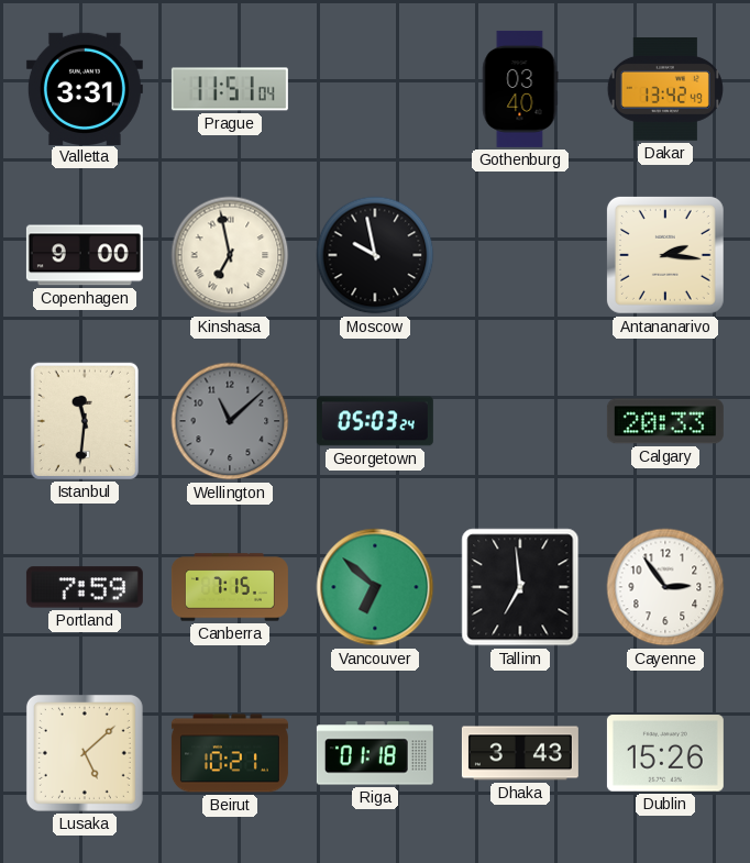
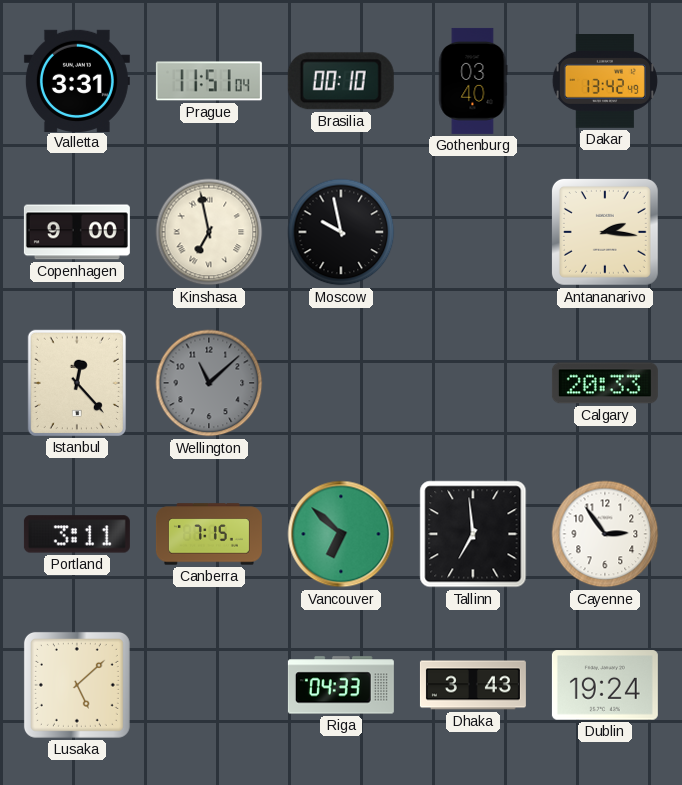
Brasilia: none -> 00:10
Istanbul: 11:31 -> 12:23
Georgetown: 05:03 -> none
Portland: 7:59 -> 3:11
Beirut: 10:21 -> none
Riga: 01:18 -> 04:33
Dublin: 15:26 -> 19:24
